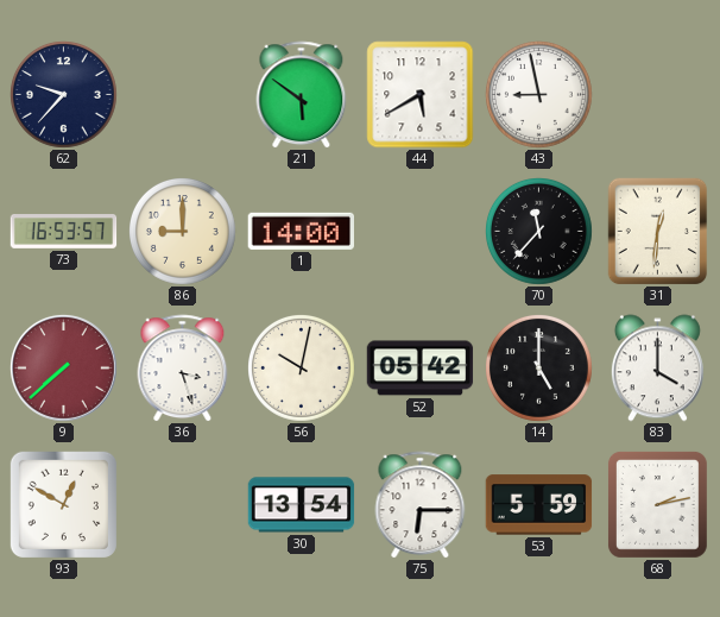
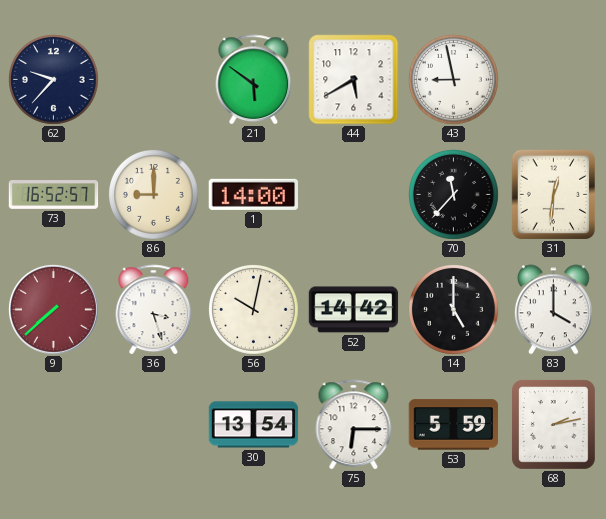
73: 16:53 -> 16:52
52: 05:42 -> 14:42
93: 12:50 -> none
